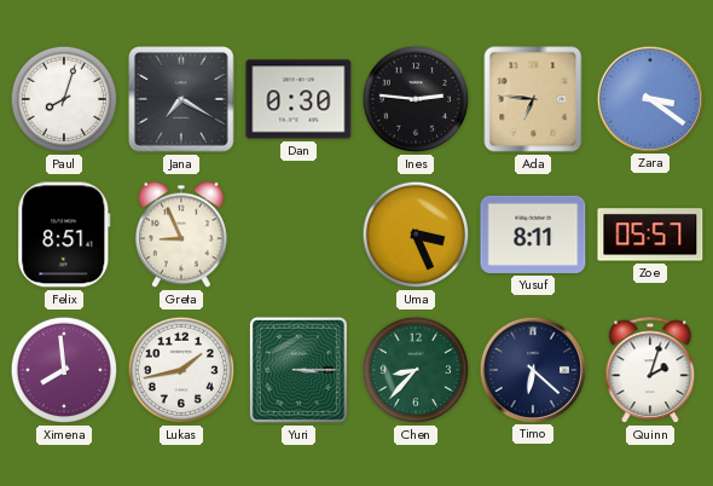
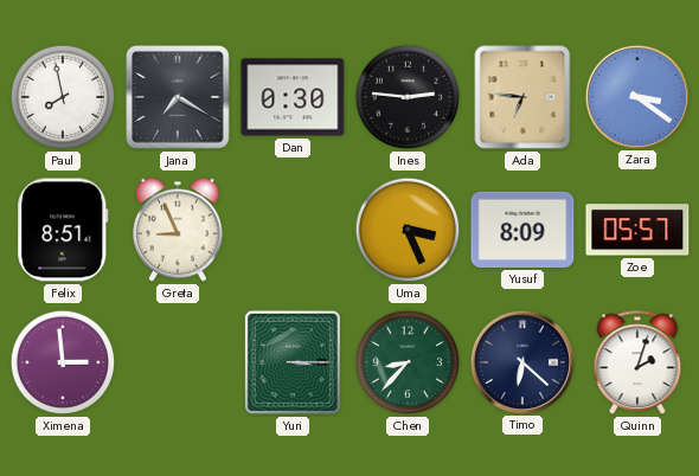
Paul: 8:03 -> 7:58
Yusuf: 8:11 -> 8:09
Ximena: 7:59 -> 2:59
Lukas: 1:43 -> none
